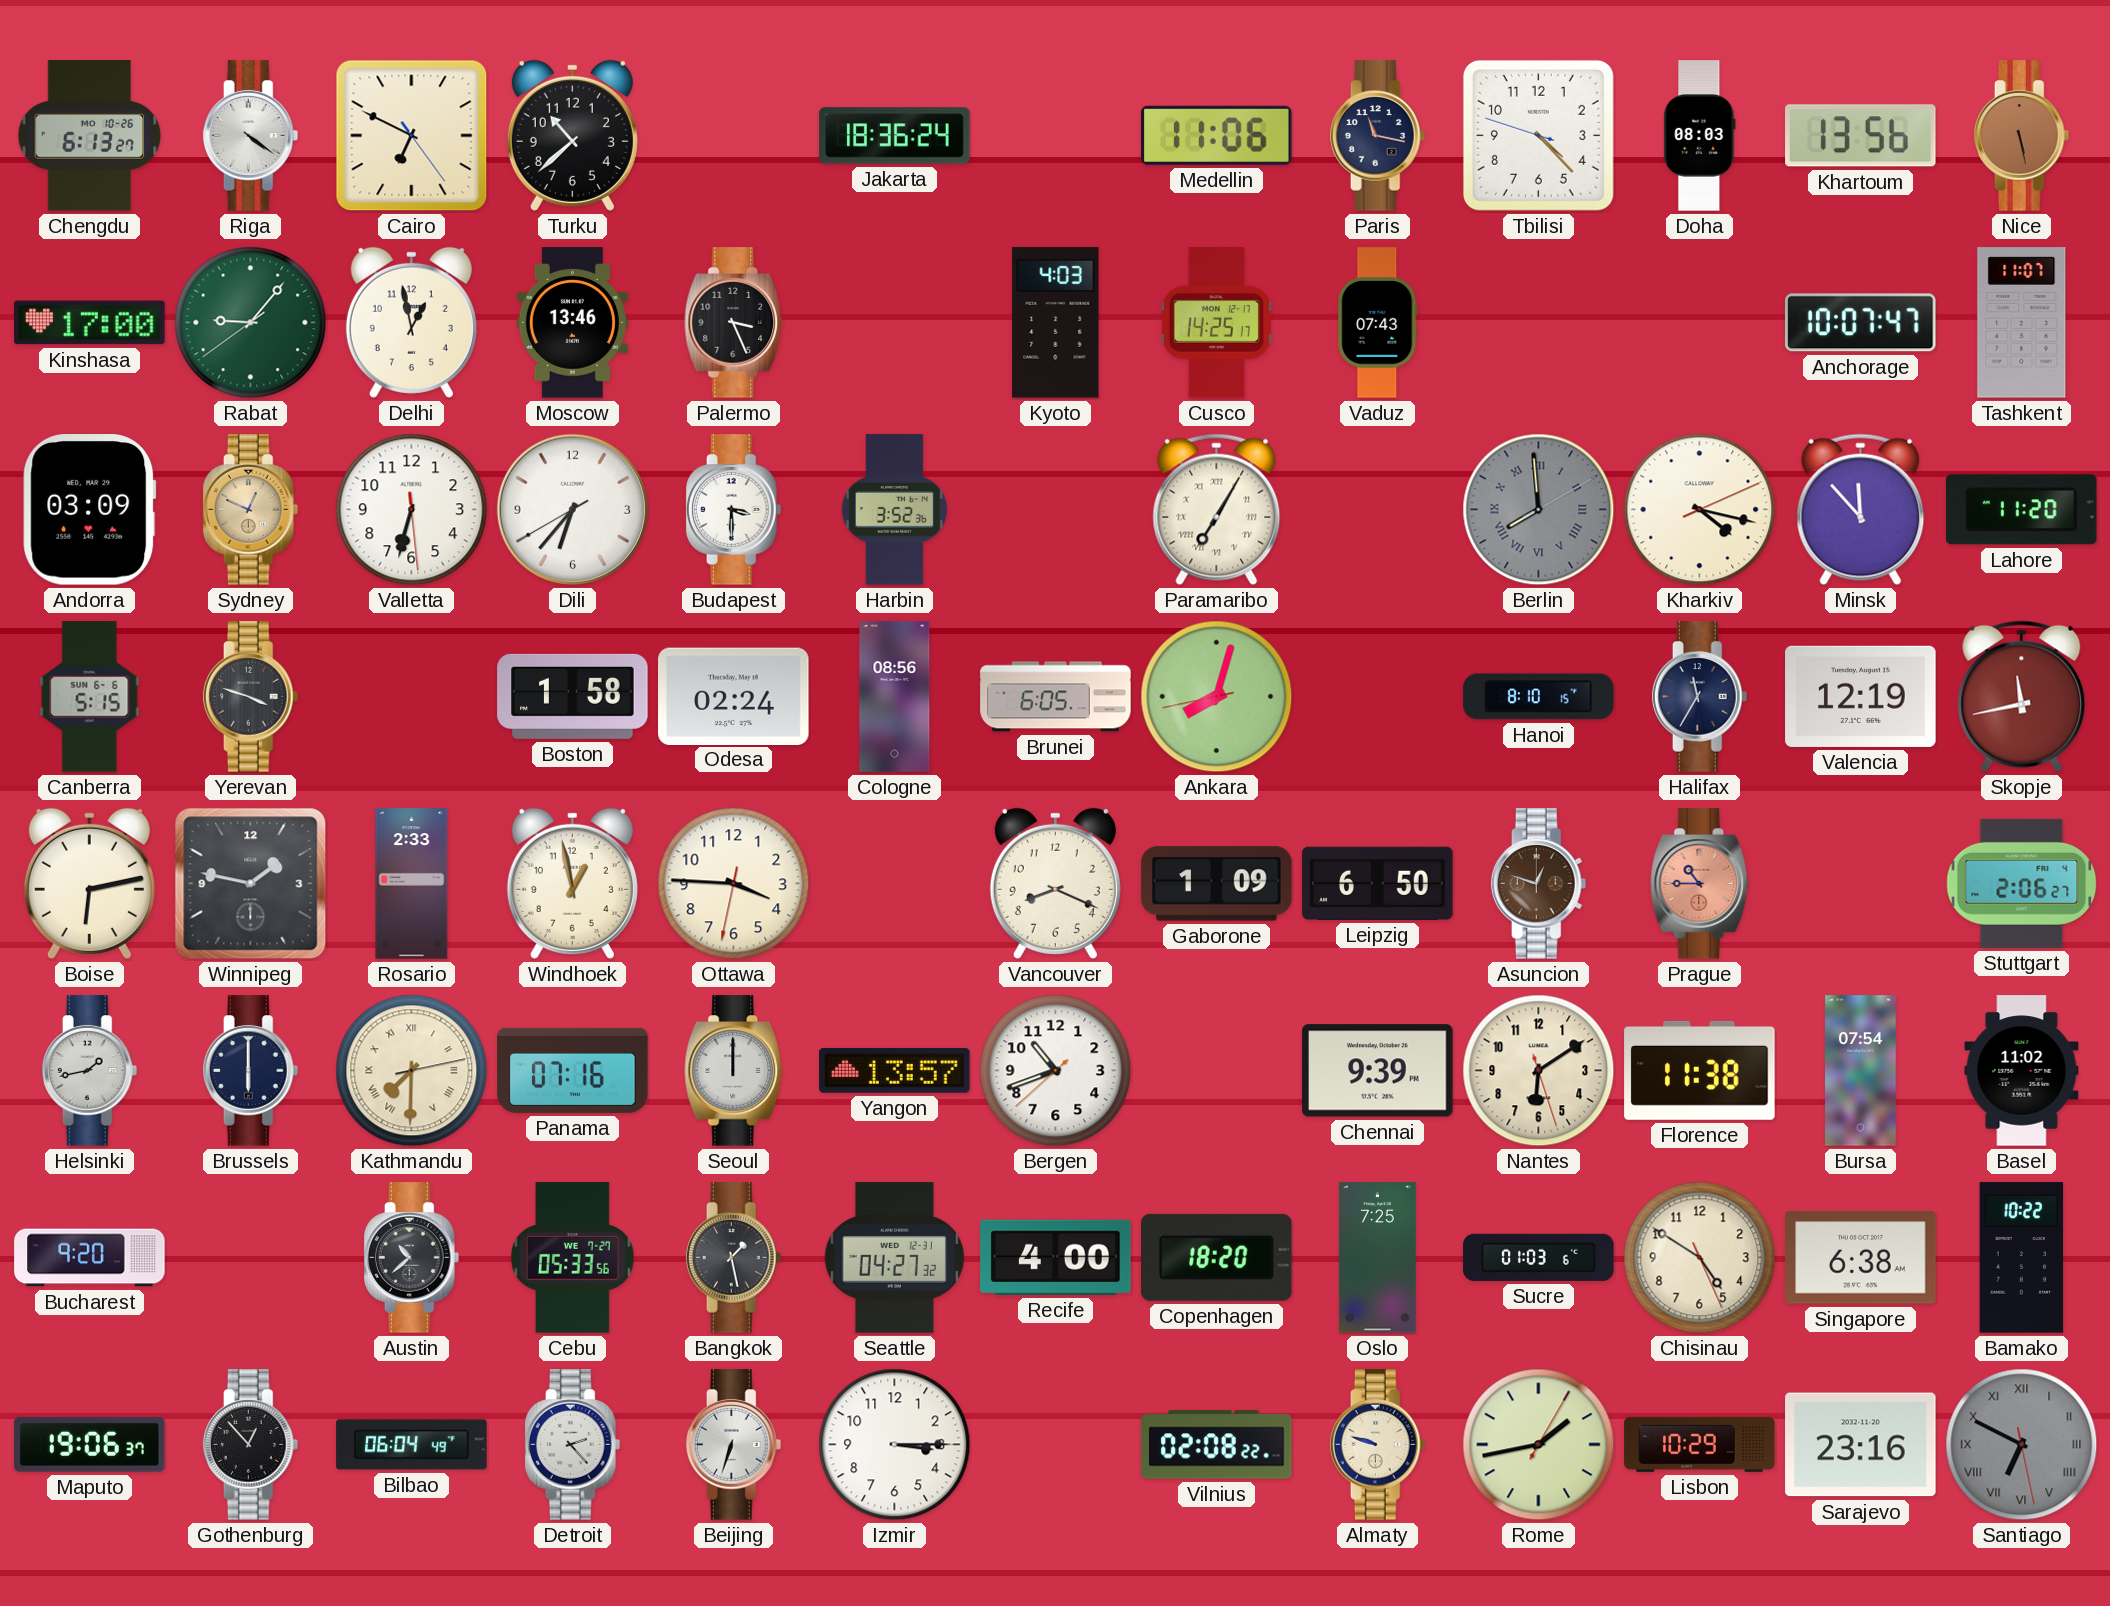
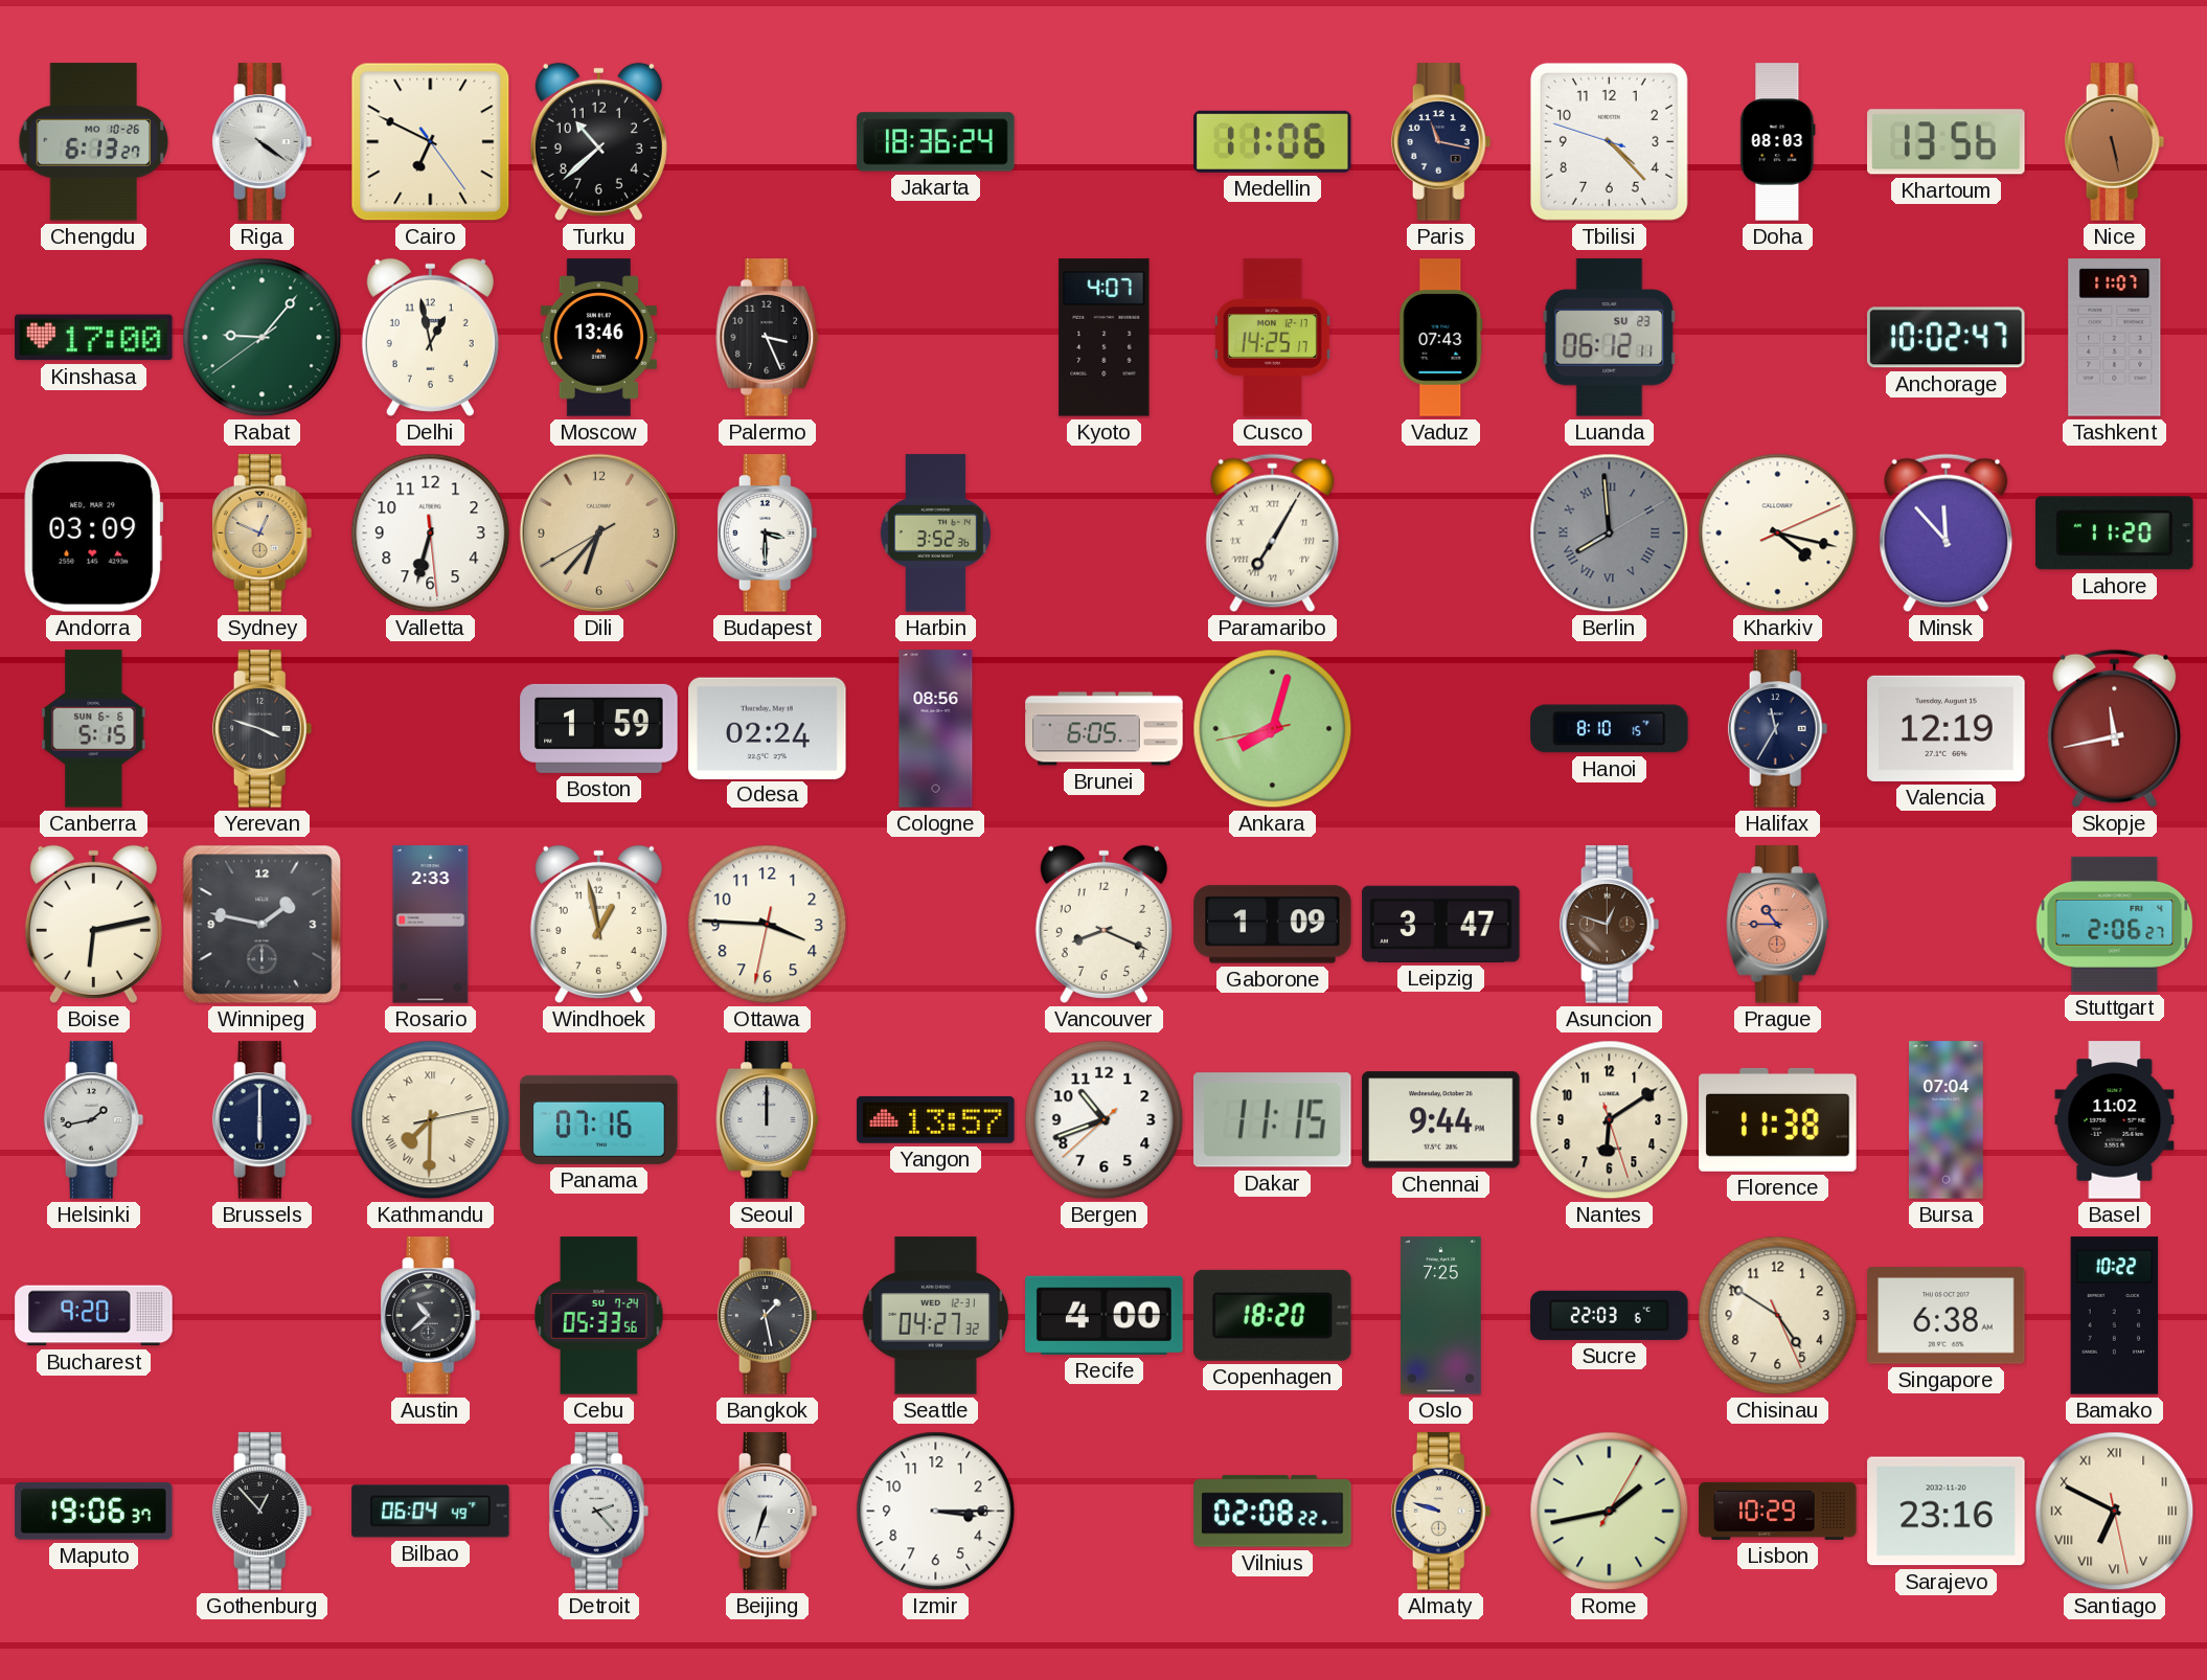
Kyoto: 4:03 -> 4:07
Luanda: none -> 06:12
Anchorage: 10:07 -> 10:02
Dili dial: white -> champagne
Boston: 1:58 -> 1:59
Leipzig: 6:50 -> 3:47
Dakar: none -> 11:15
Chennai: 9:39 -> 9:44
Bursa: 07:54 -> 07:04
Cebu date: WE 7-27 -> SU 7-24
Sucre: 01:03 -> 22:03
Santiago dial: grey -> cream
